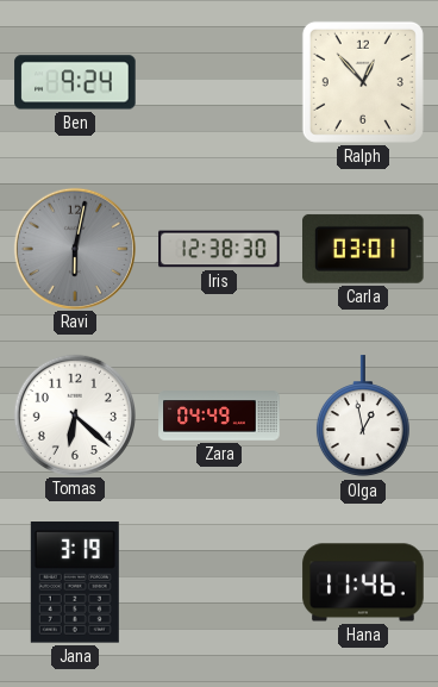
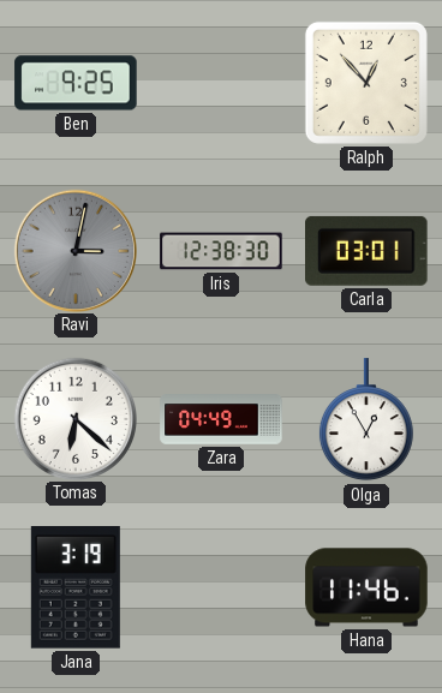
Ben: 9:24 -> 9:25
Ravi: 6:02 -> 3:02
Olga: 12:58 -> 12:55
